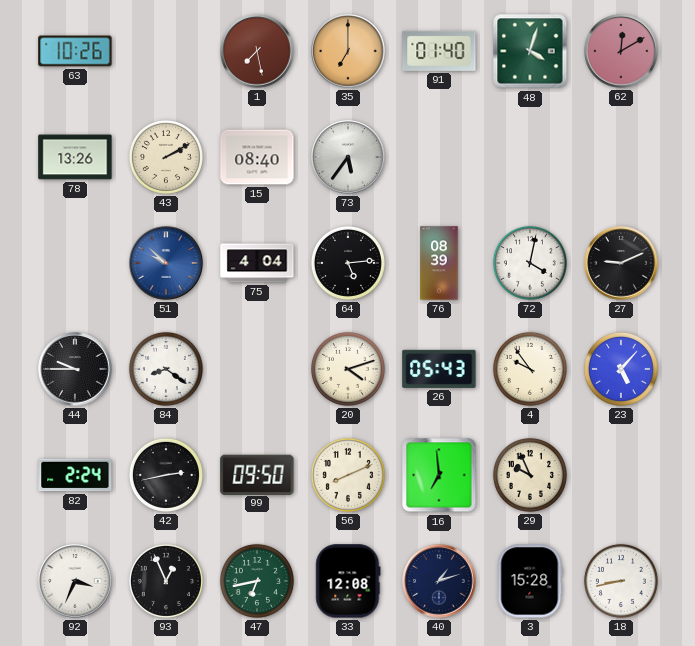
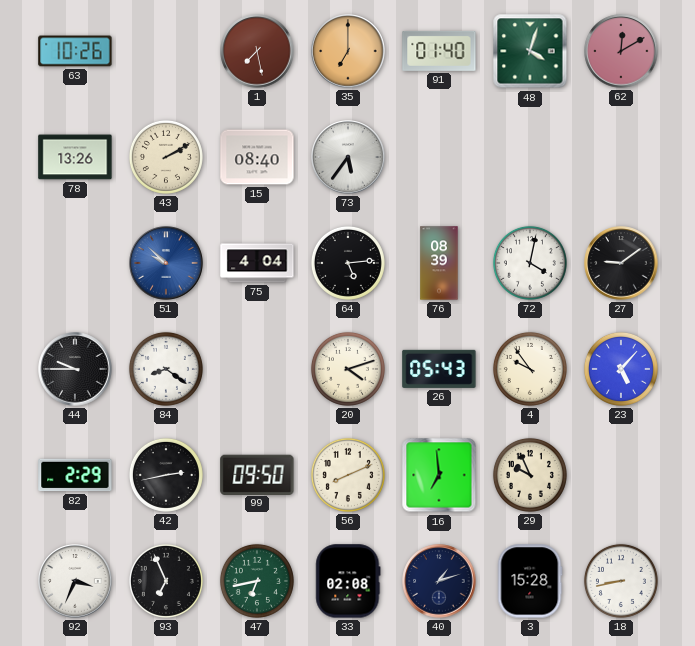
27: 9:11 -> 9:09
82: 2:24 -> 2:29
93: 12:56 -> 6:56
33: 12:08 -> 02:08
